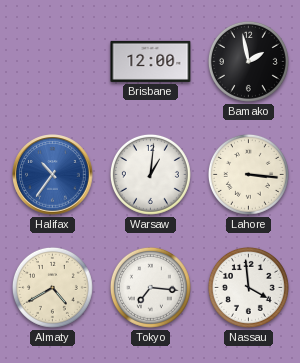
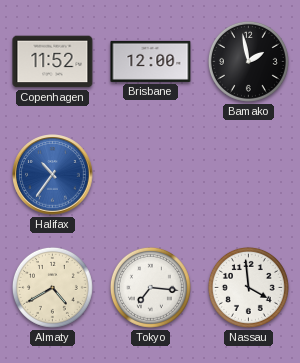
Copenhagen: none -> 11:52
Warsaw: 1:01 -> none
Lahore: 3:16 -> none
